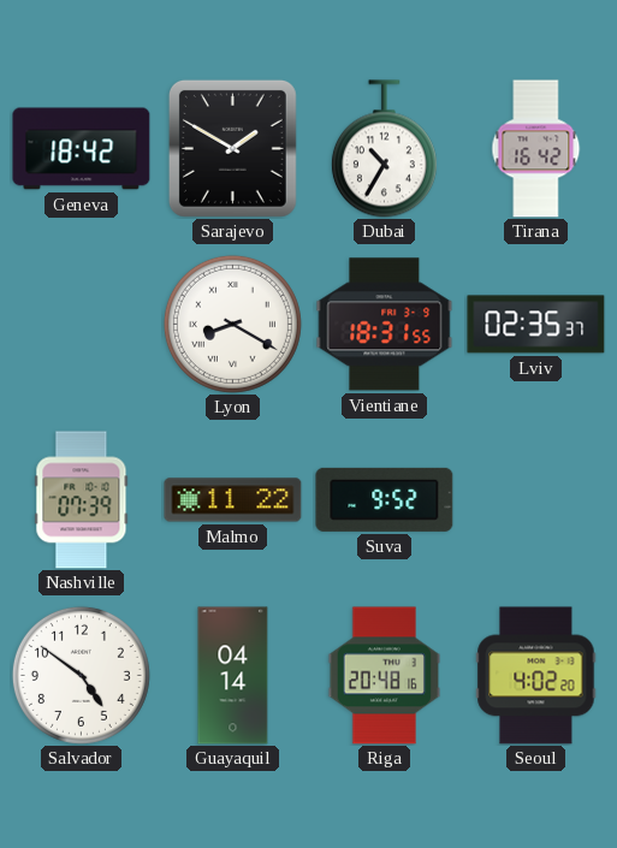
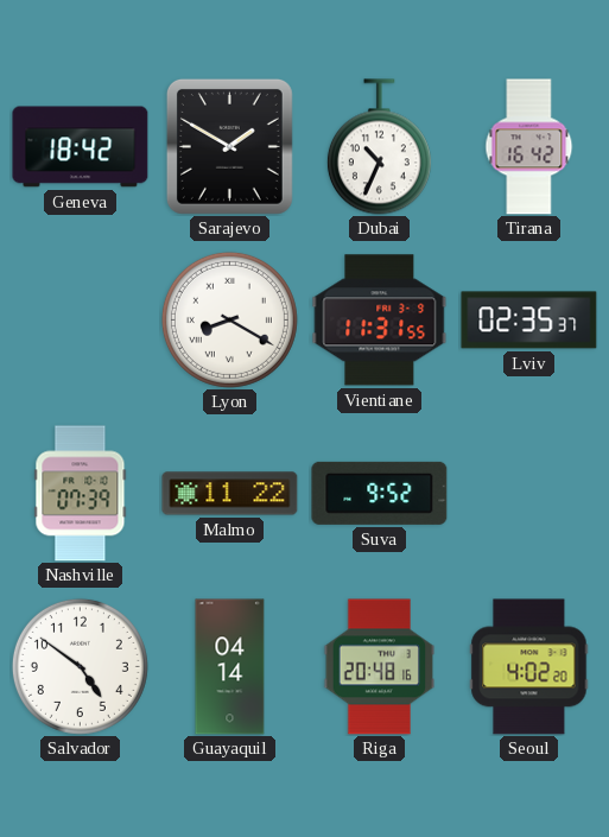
Dubai: 10:35 -> 10:34
Vientiane: 18:31 -> 11:31
